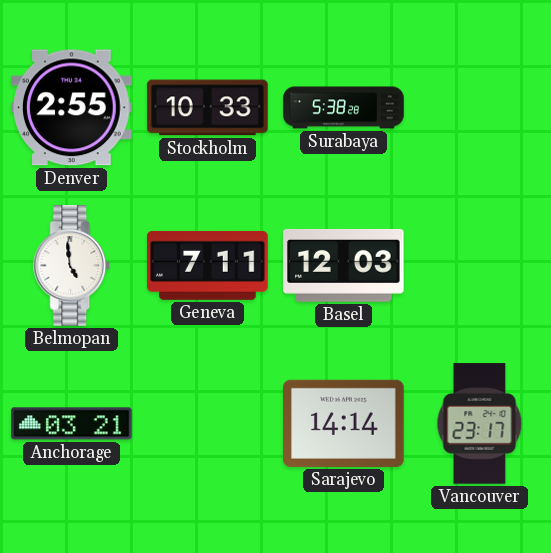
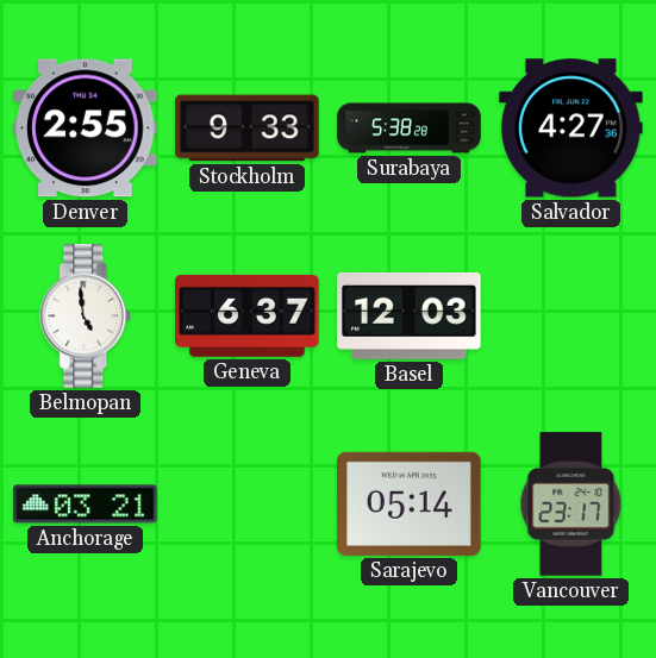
Stockholm: 10:33 -> 9:33
Salvador: none -> 4:27
Geneva: 7:11 -> 6:37
Sarajevo: 14:14 -> 05:14
